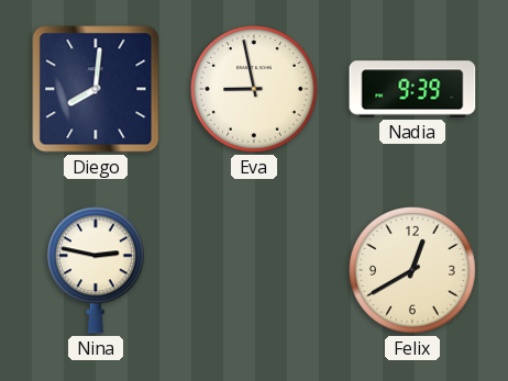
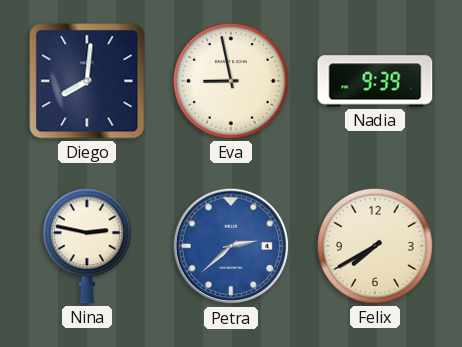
Petra: none -> 2:38
Felix: 12:40 -> 7:40
